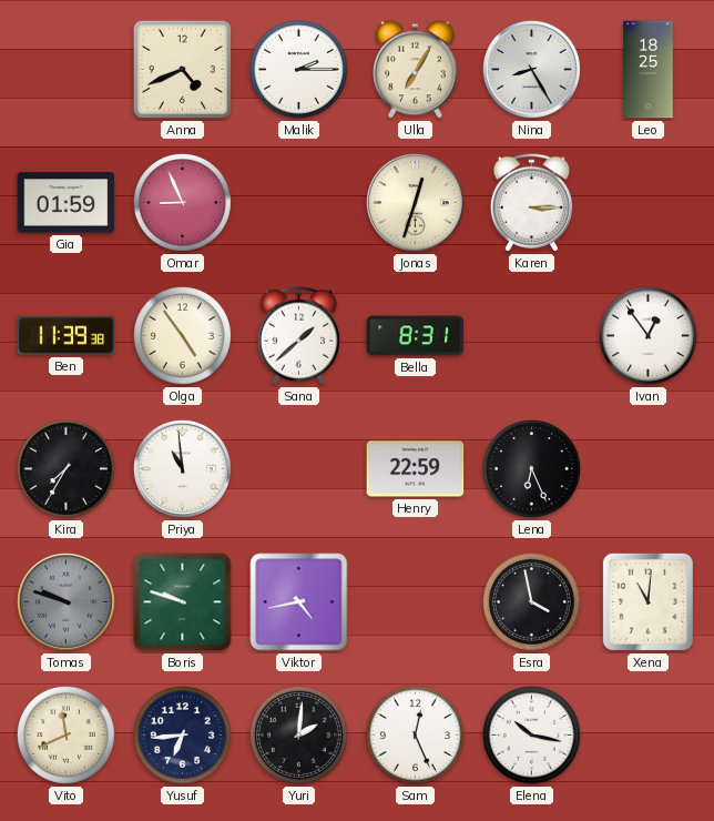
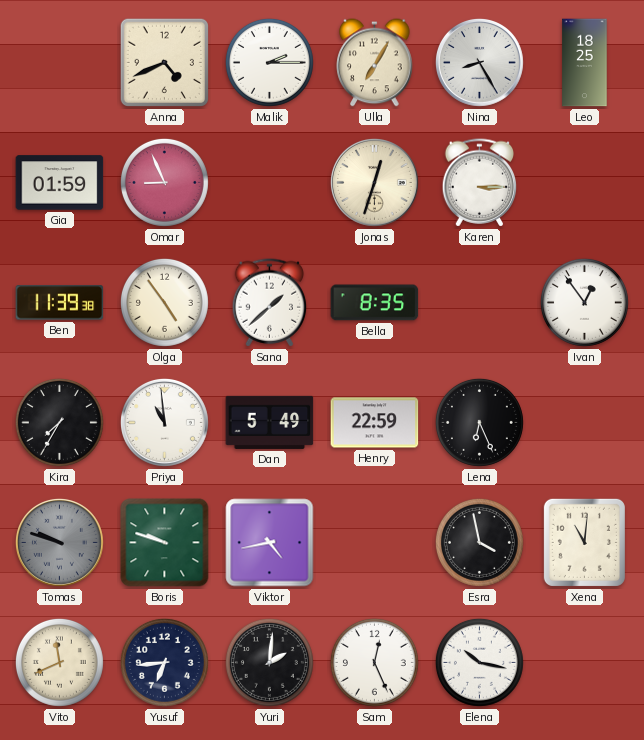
Bella: 8:31 -> 8:35
Dan: none -> 5:49
